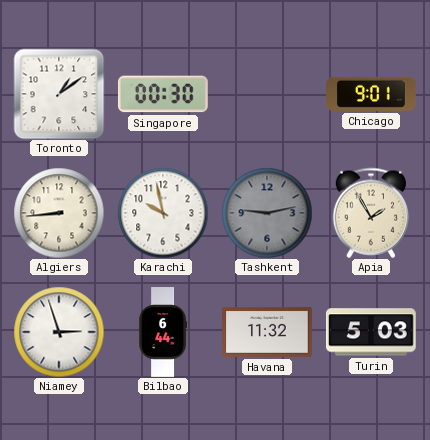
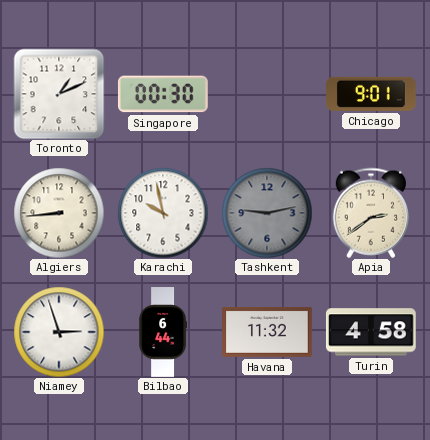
Toronto: 1:09 -> 1:11
Apia: 1:55 -> 2:39
Turin: 5:03 -> 4:58
